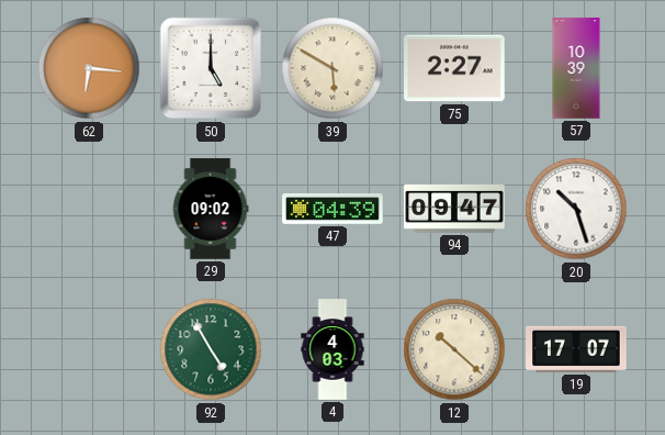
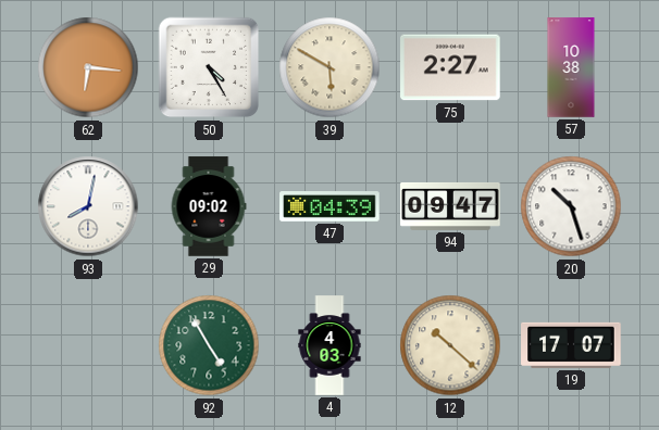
50: 5:00 -> 4:25
57: 10:39 -> 10:38
93: none -> 8:02
